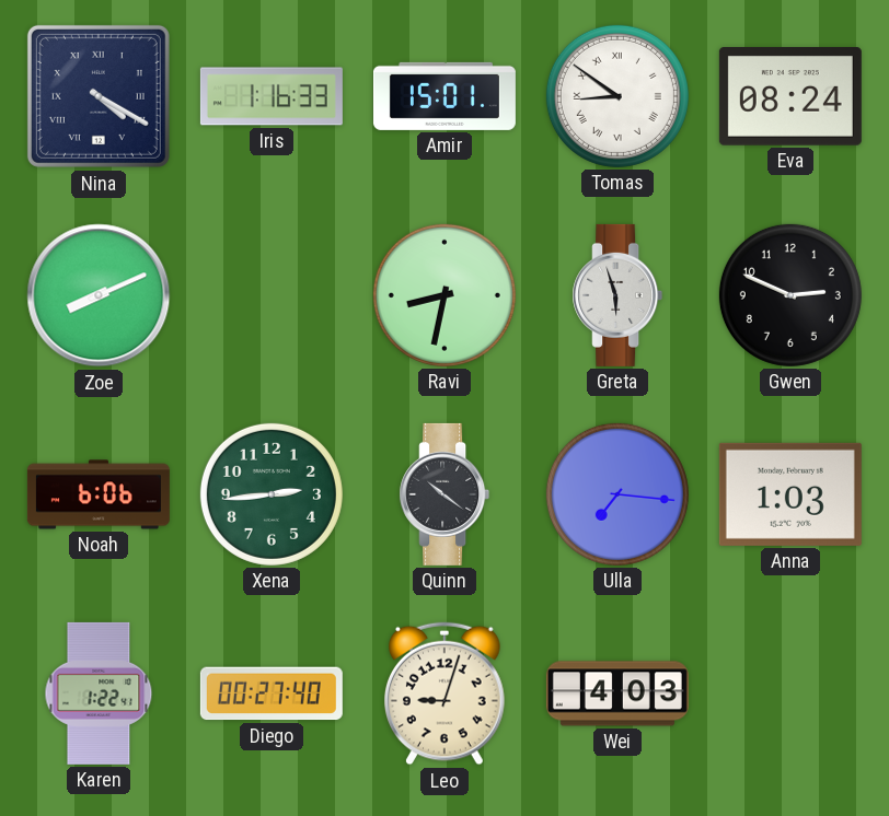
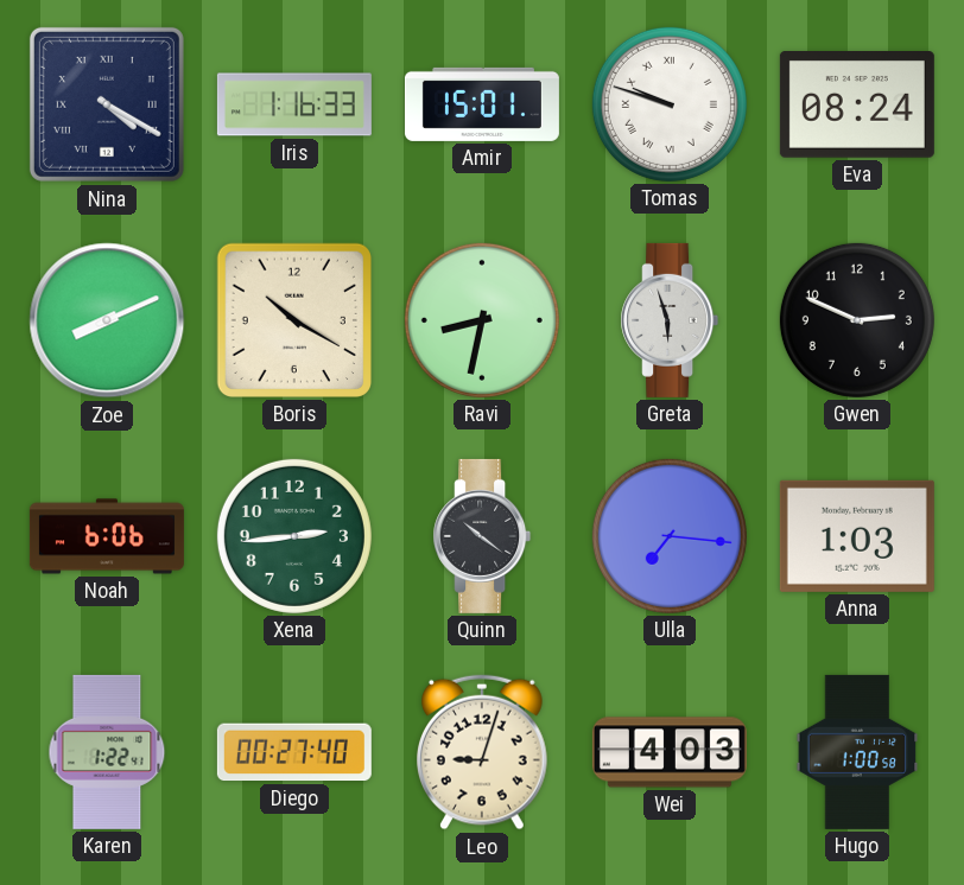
Tomas: 8:51 -> 9:48
Boris: none -> 10:20
Hugo: none -> 1:00
